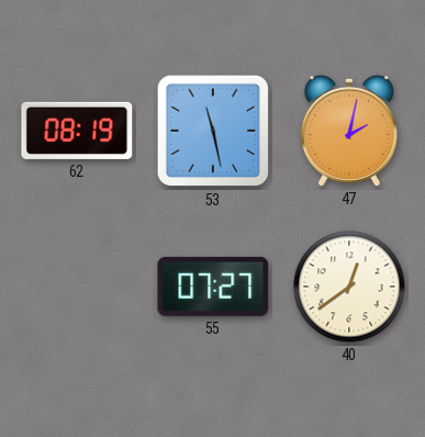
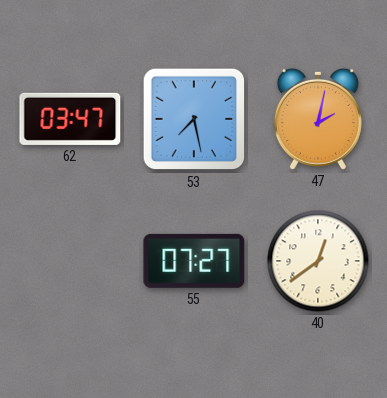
62: 08:19 -> 03:47
53: 11:28 -> 7:28
